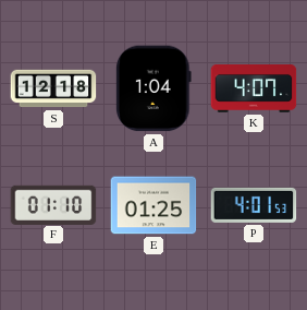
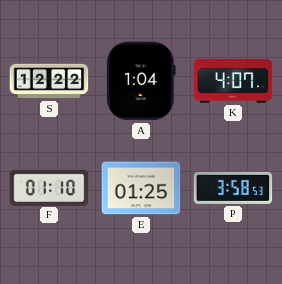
S: 12:18 -> 12:22
P: 4:01 -> 3:58
